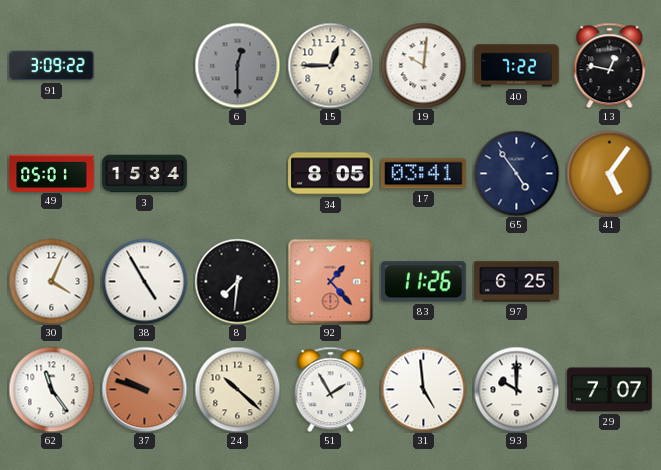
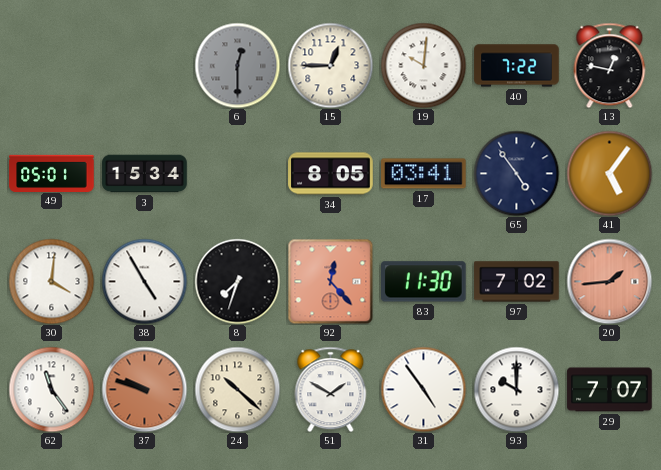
91: 3:09 -> none
30: 4:04 -> 4:01
8: 7:31 -> 7:33
92: 1:23 -> 12:23
83: 11:26 -> 11:30
97: 6:25 -> 7:02
20: none -> 1:44
51: 1:55 -> 1:50
31: 4:59 -> 4:54
